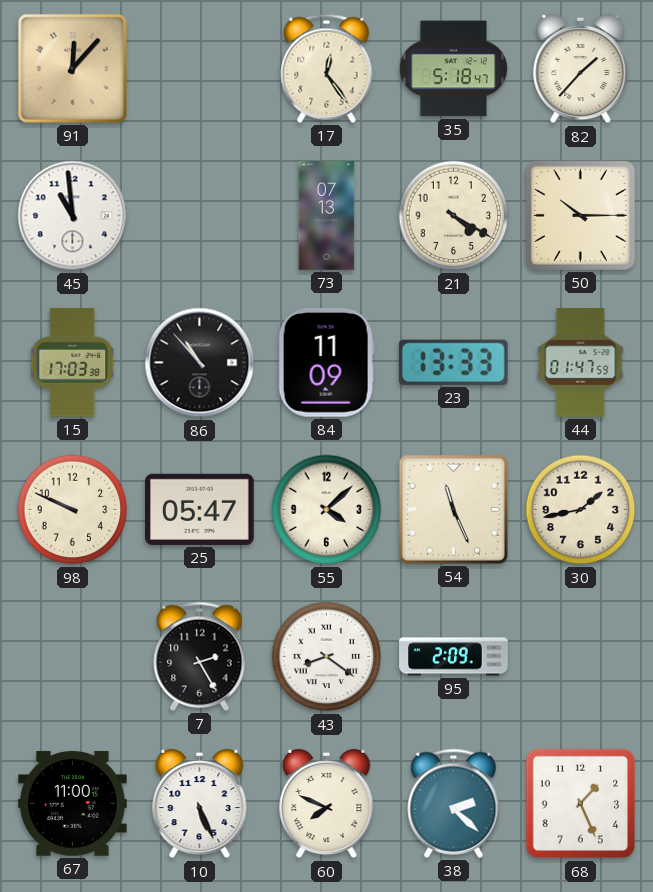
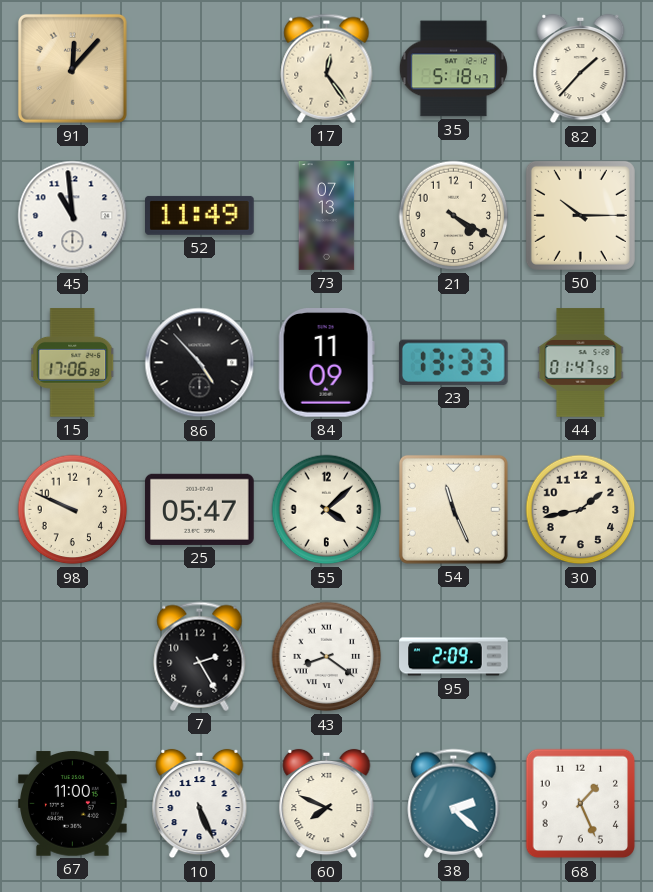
52: none -> 11:49
15: 17:03 -> 17:06
86: 10:53 -> 4:53
